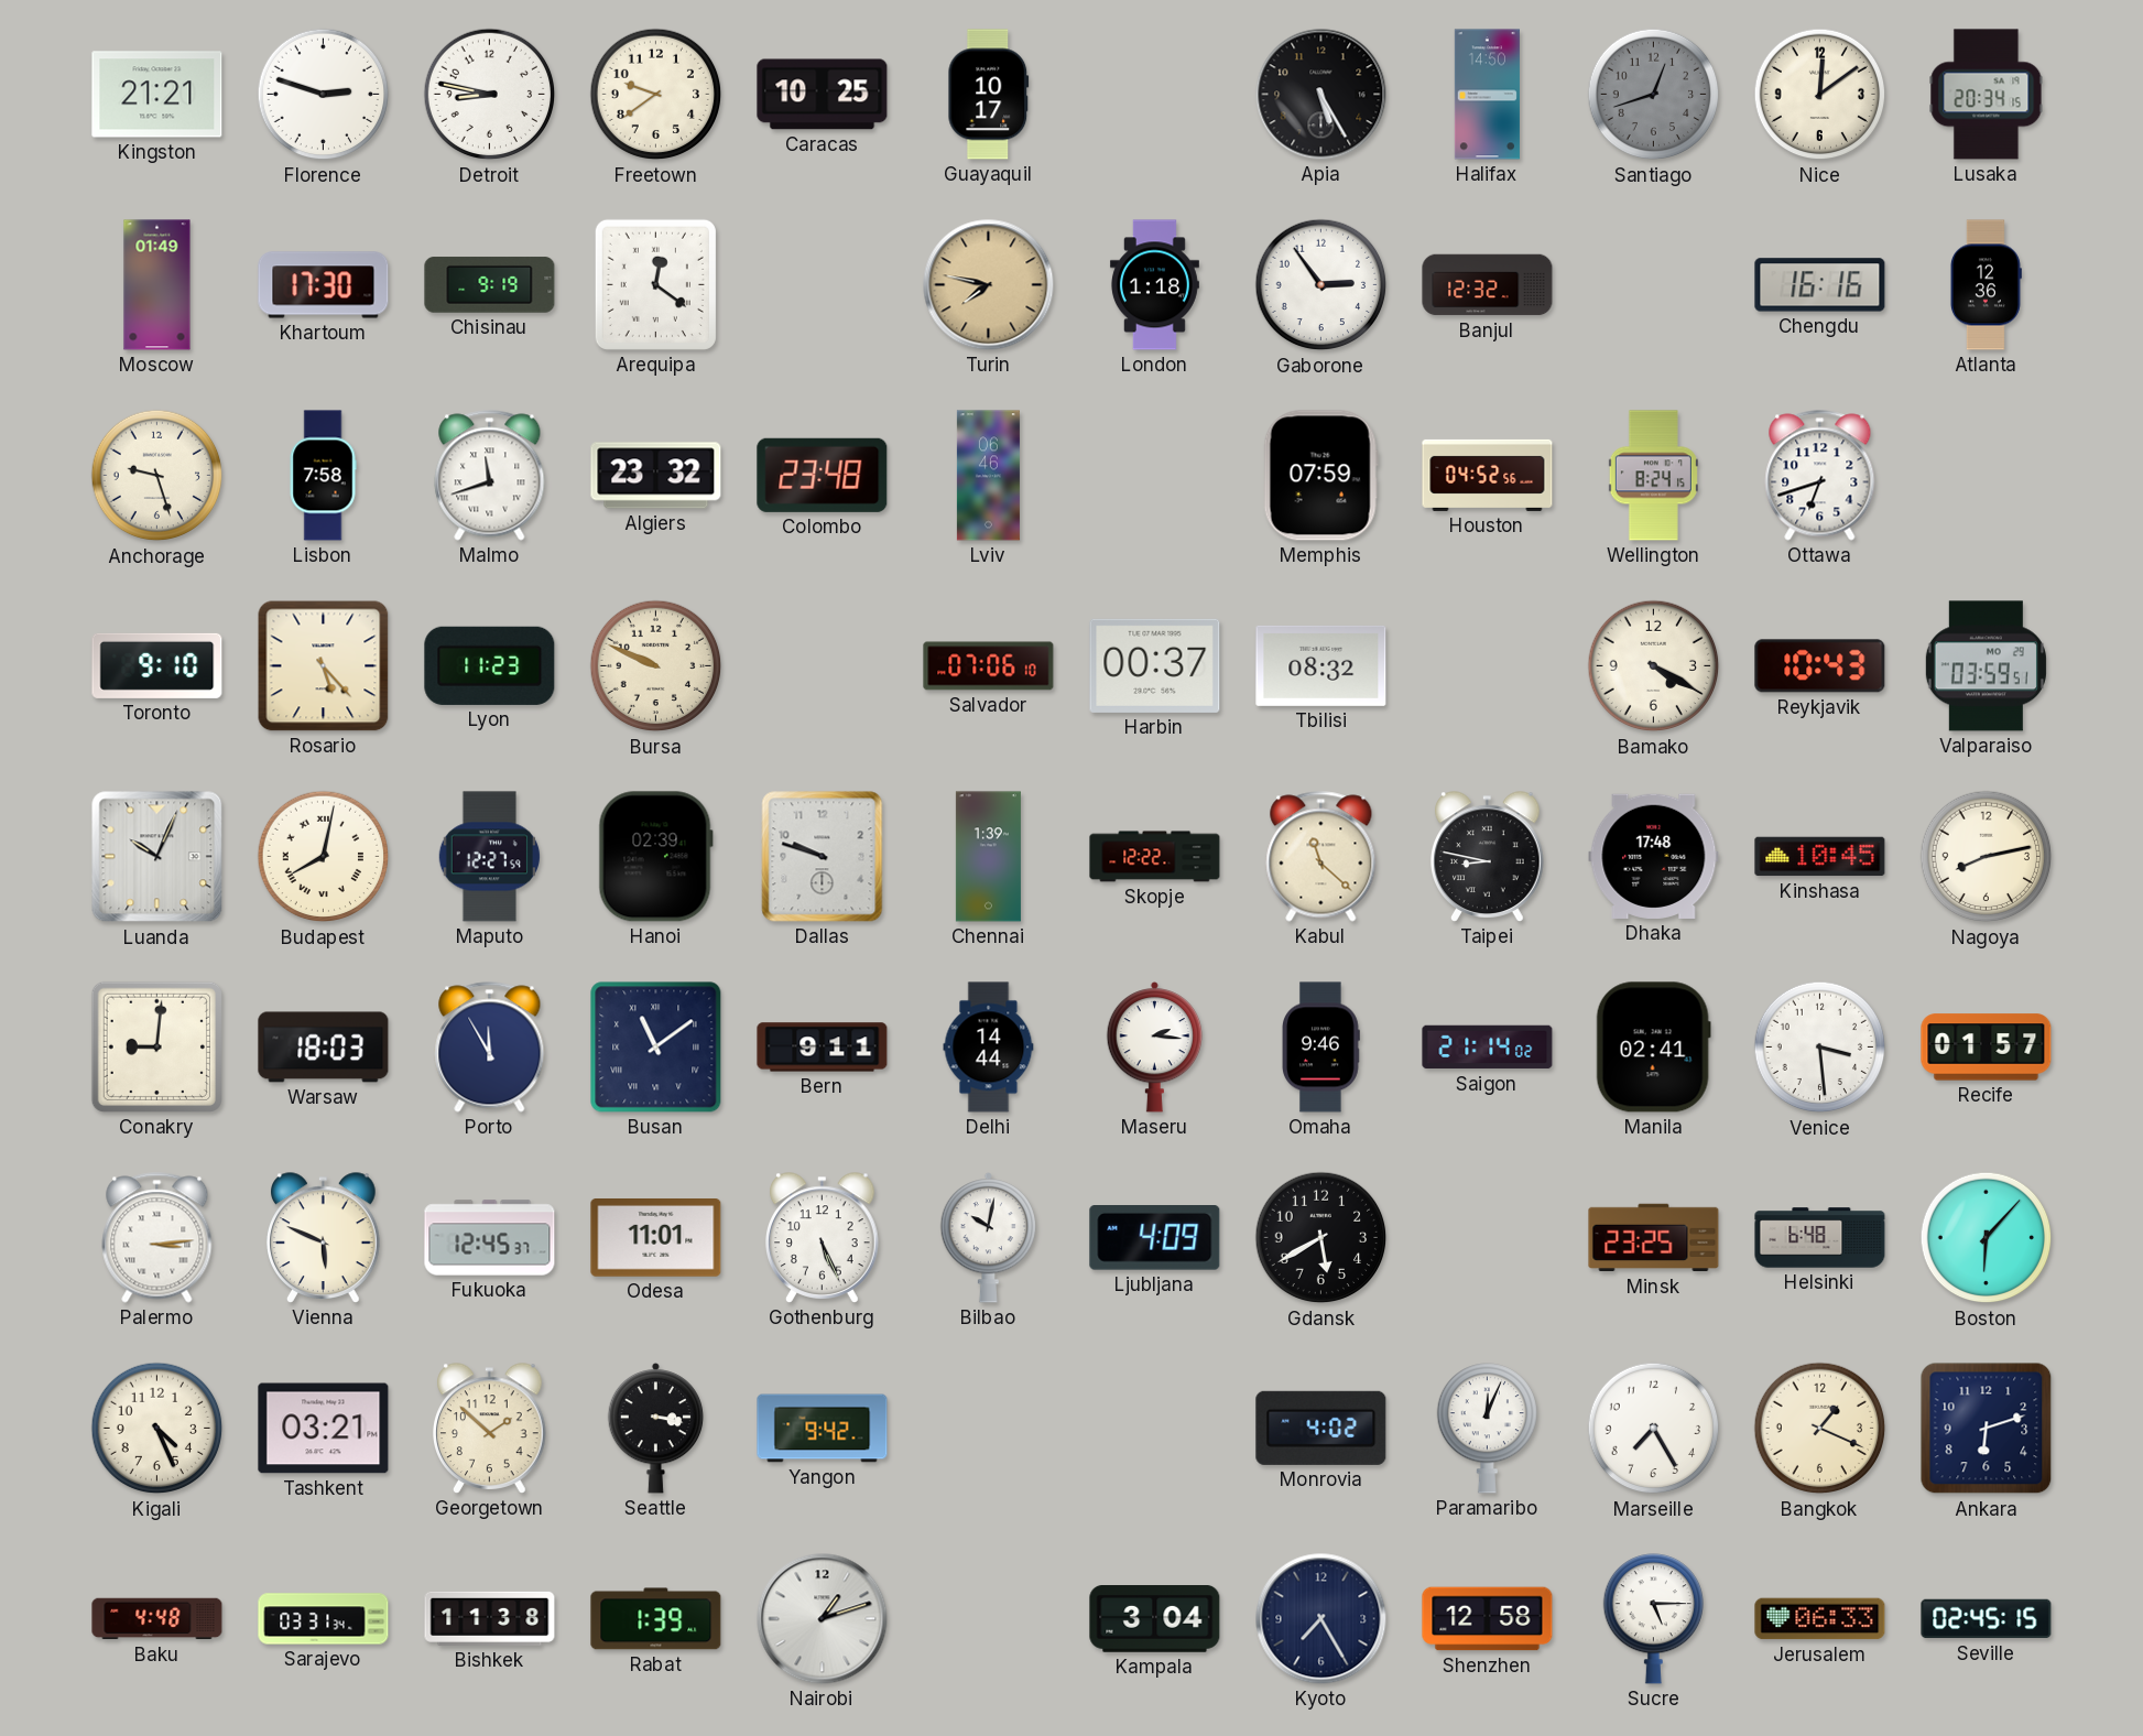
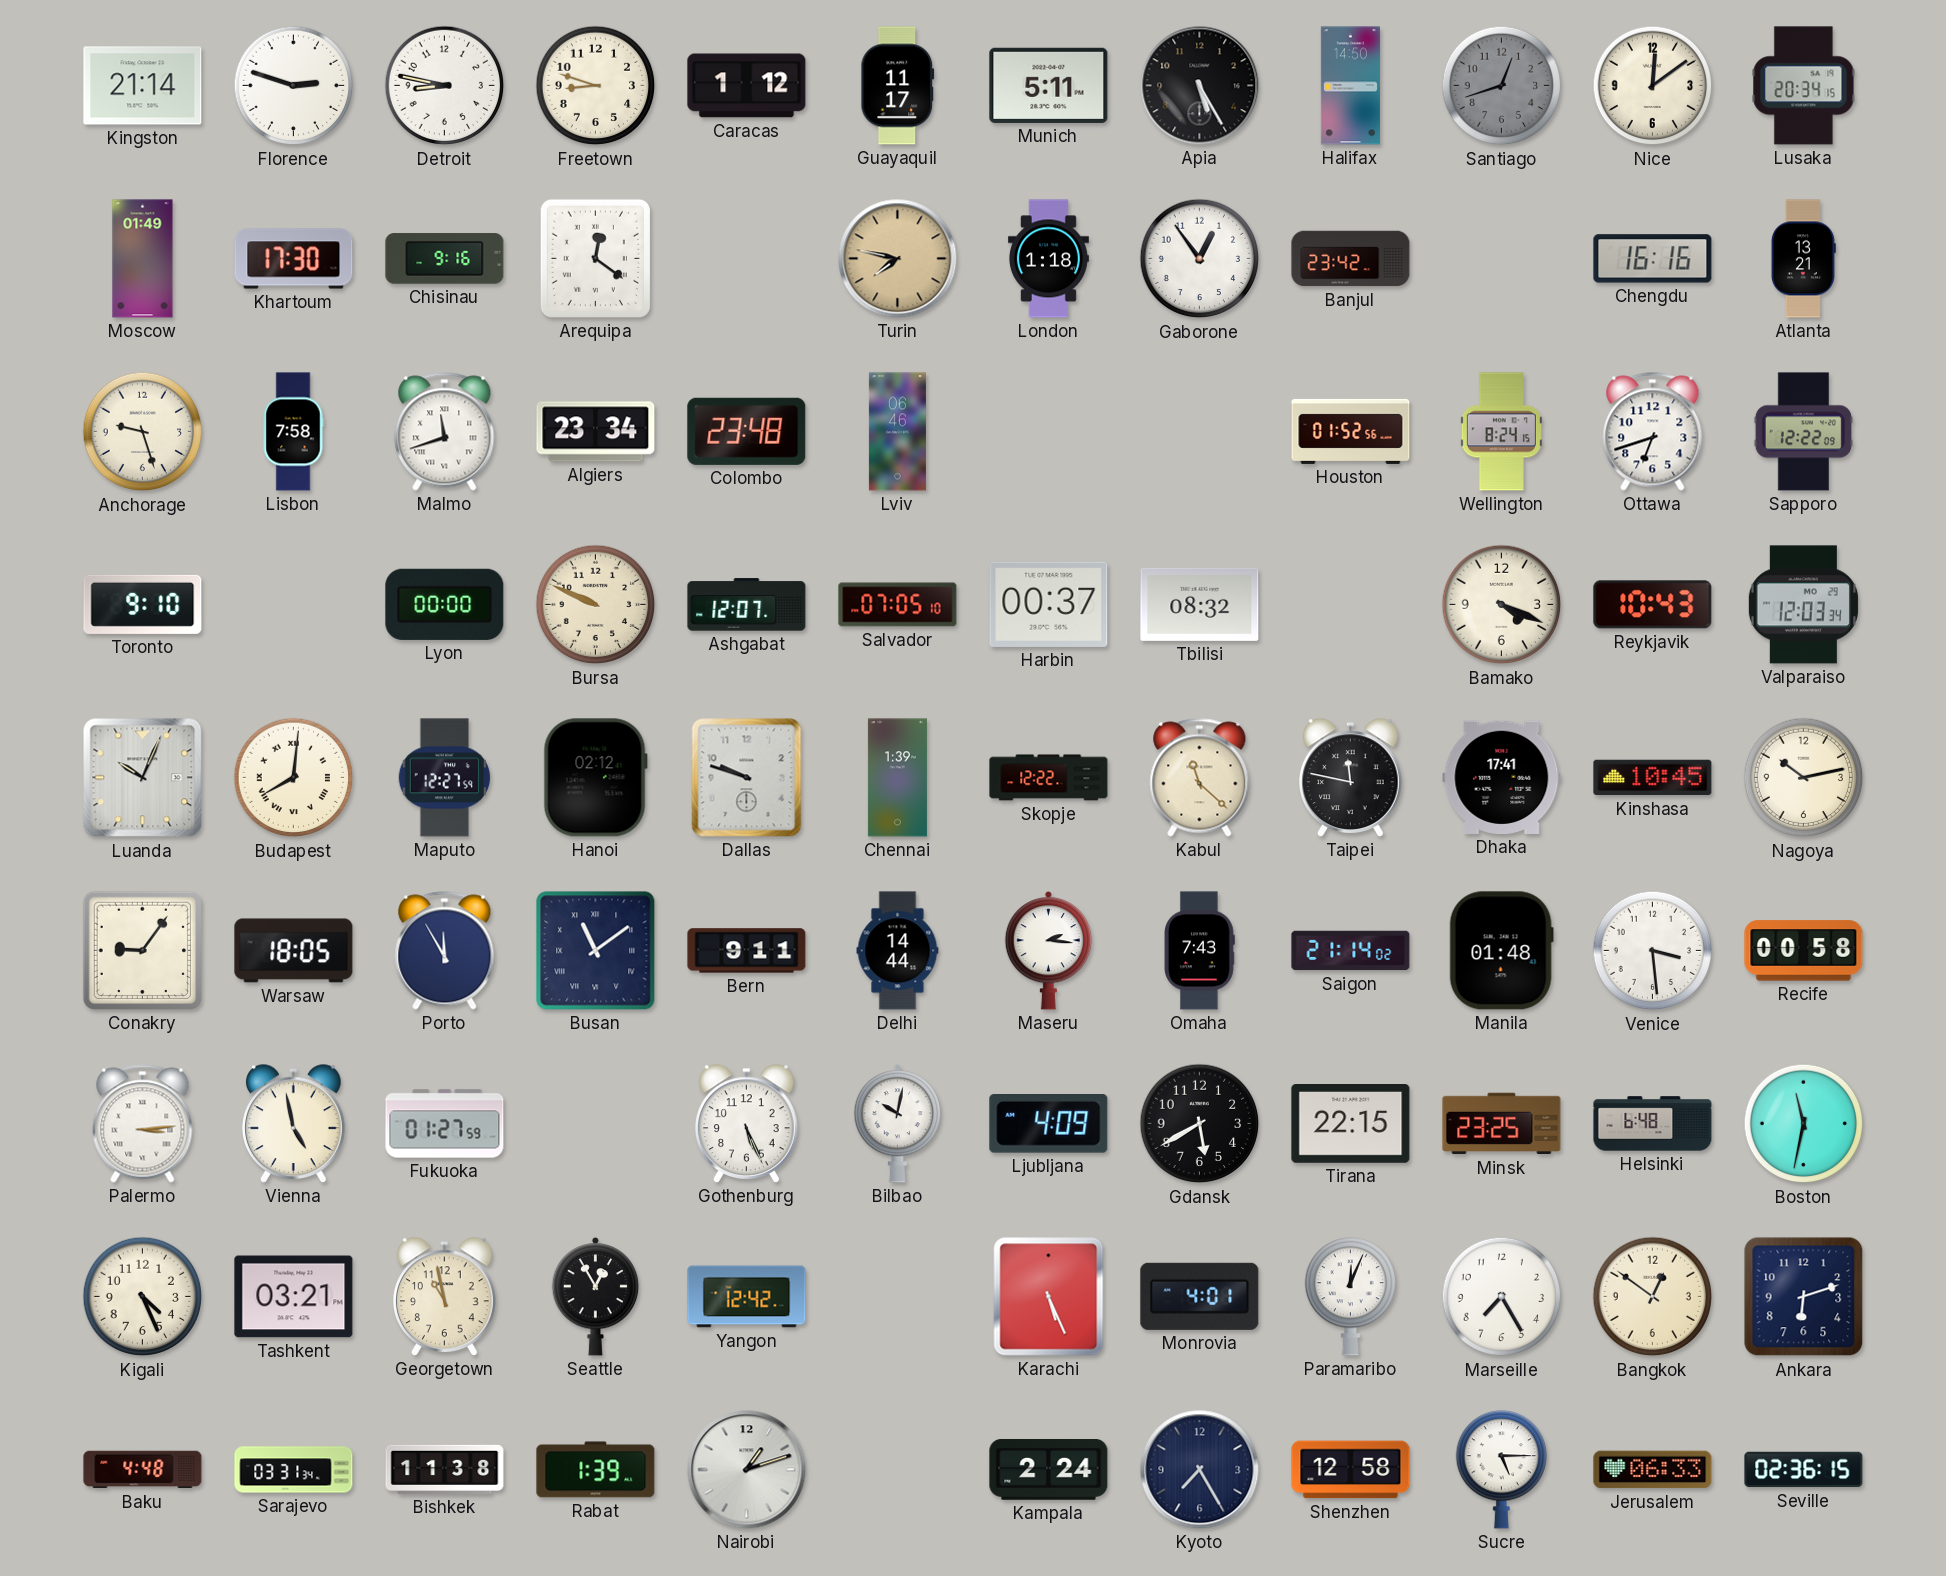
Kingston: 21:21 -> 21:14
Freetown: 9:39 -> 8:48
Caracas: 10:25 -> 1:12
Guayaquil: 10:17 -> 11:17
Munich: none -> 5:11
Chisinau: 9:19 -> 9:16
Gaborone: 2:54 -> 12:54
Banjul: 12:32 -> 23:42
Atlanta: 12:36 -> 13:21
Algiers: 23:32 -> 23:34
Memphis: 07:59 -> none
Houston: 04:52 -> 01:52
Sapporo: none -> 12:22
Rosario: 5:23 -> none
Lyon: 11:23 -> 00:00
Ashgabat: none -> 12:07
Salvador: 07:06 -> 07:05
Bamako: 4:20 -> 4:19
Valparaiso: 03:59 -> 12:03
Budapest: 8:02 -> 8:01
Hanoi: 02:39 -> 02:12
Taipei: 8:47 -> 11:47
Dhaka: 17:48 -> 17:41
Nagoya: 8:13 -> 10:13
Conakry: 9:01 -> 9:06
Warsaw: 18:03 -> 18:05
Omaha: 9:46 -> 7:43
Manila: 02:41 -> 01:48
Recife: 01:57 -> 00:58
Vienna: 5:49 -> 4:58
Fukuoka: 12:45 -> 01:27
Odesa: 11:01 -> none
Tirana: none -> 22:15
Boston: 6:07 -> 11:32
Georgetown: 1:52 -> 10:58
Seattle: 3:17 -> 12:55
Yangon: 9:42 -> 12:42
Karachi: none -> 5:26
Monrovia: 4:02 -> 4:01
Bangkok: 1:19 -> 12:51
Kampala: 3:04 -> 2:24
Seville: 02:45 -> 02:36
